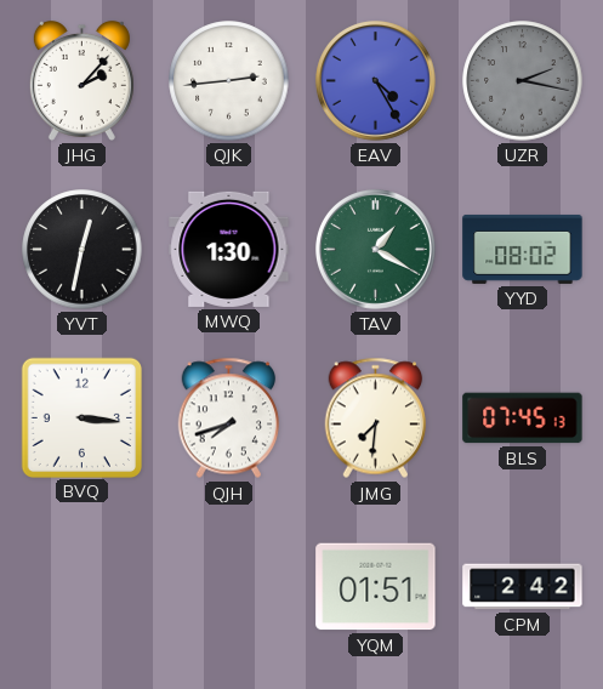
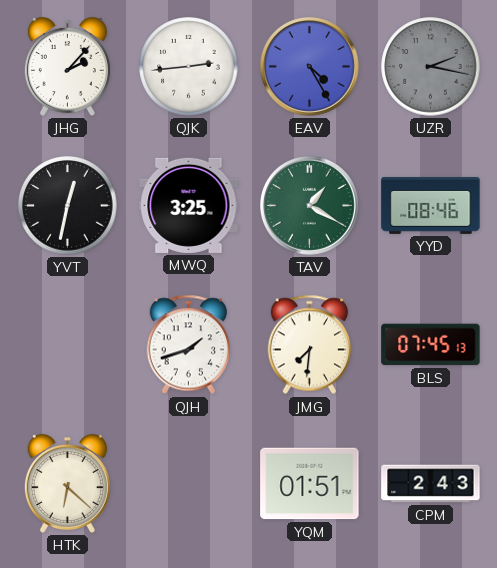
MWQ: 1:30 -> 3:25
YYD: 08:02 -> 08:46
BVQ: 3:16 -> none
QJH: 7:42 -> 1:42
HTK: none -> 6:22
CPM: 2:42 -> 2:43
